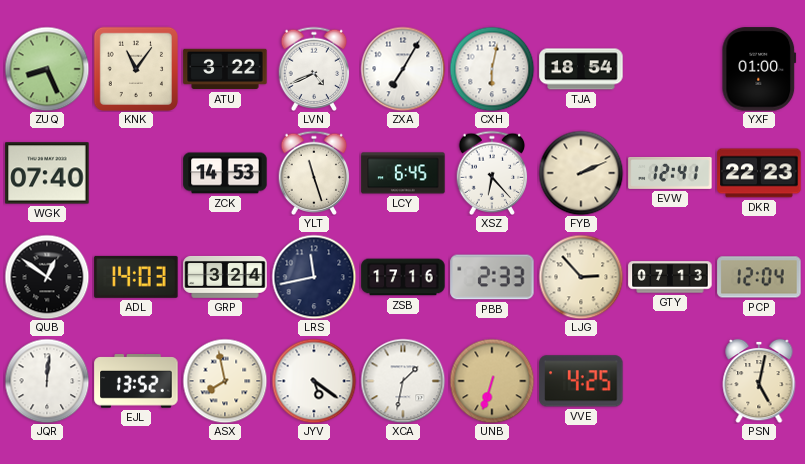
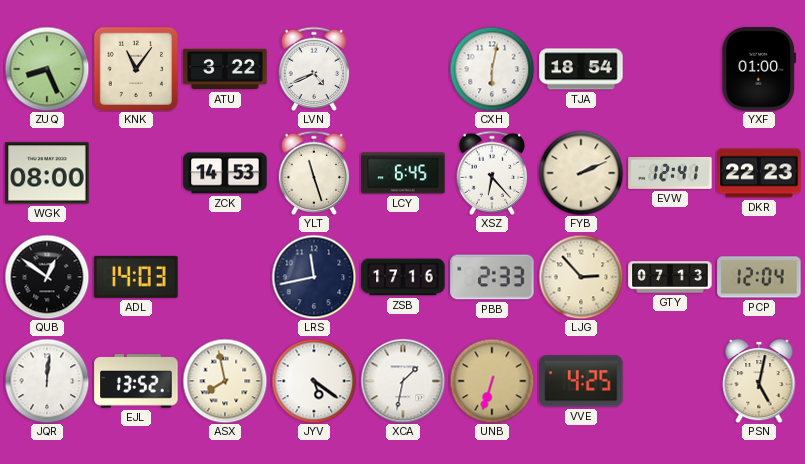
ZXA: 7:05 -> none
WGK: 07:40 -> 08:00
GRP: 3:24 -> none
